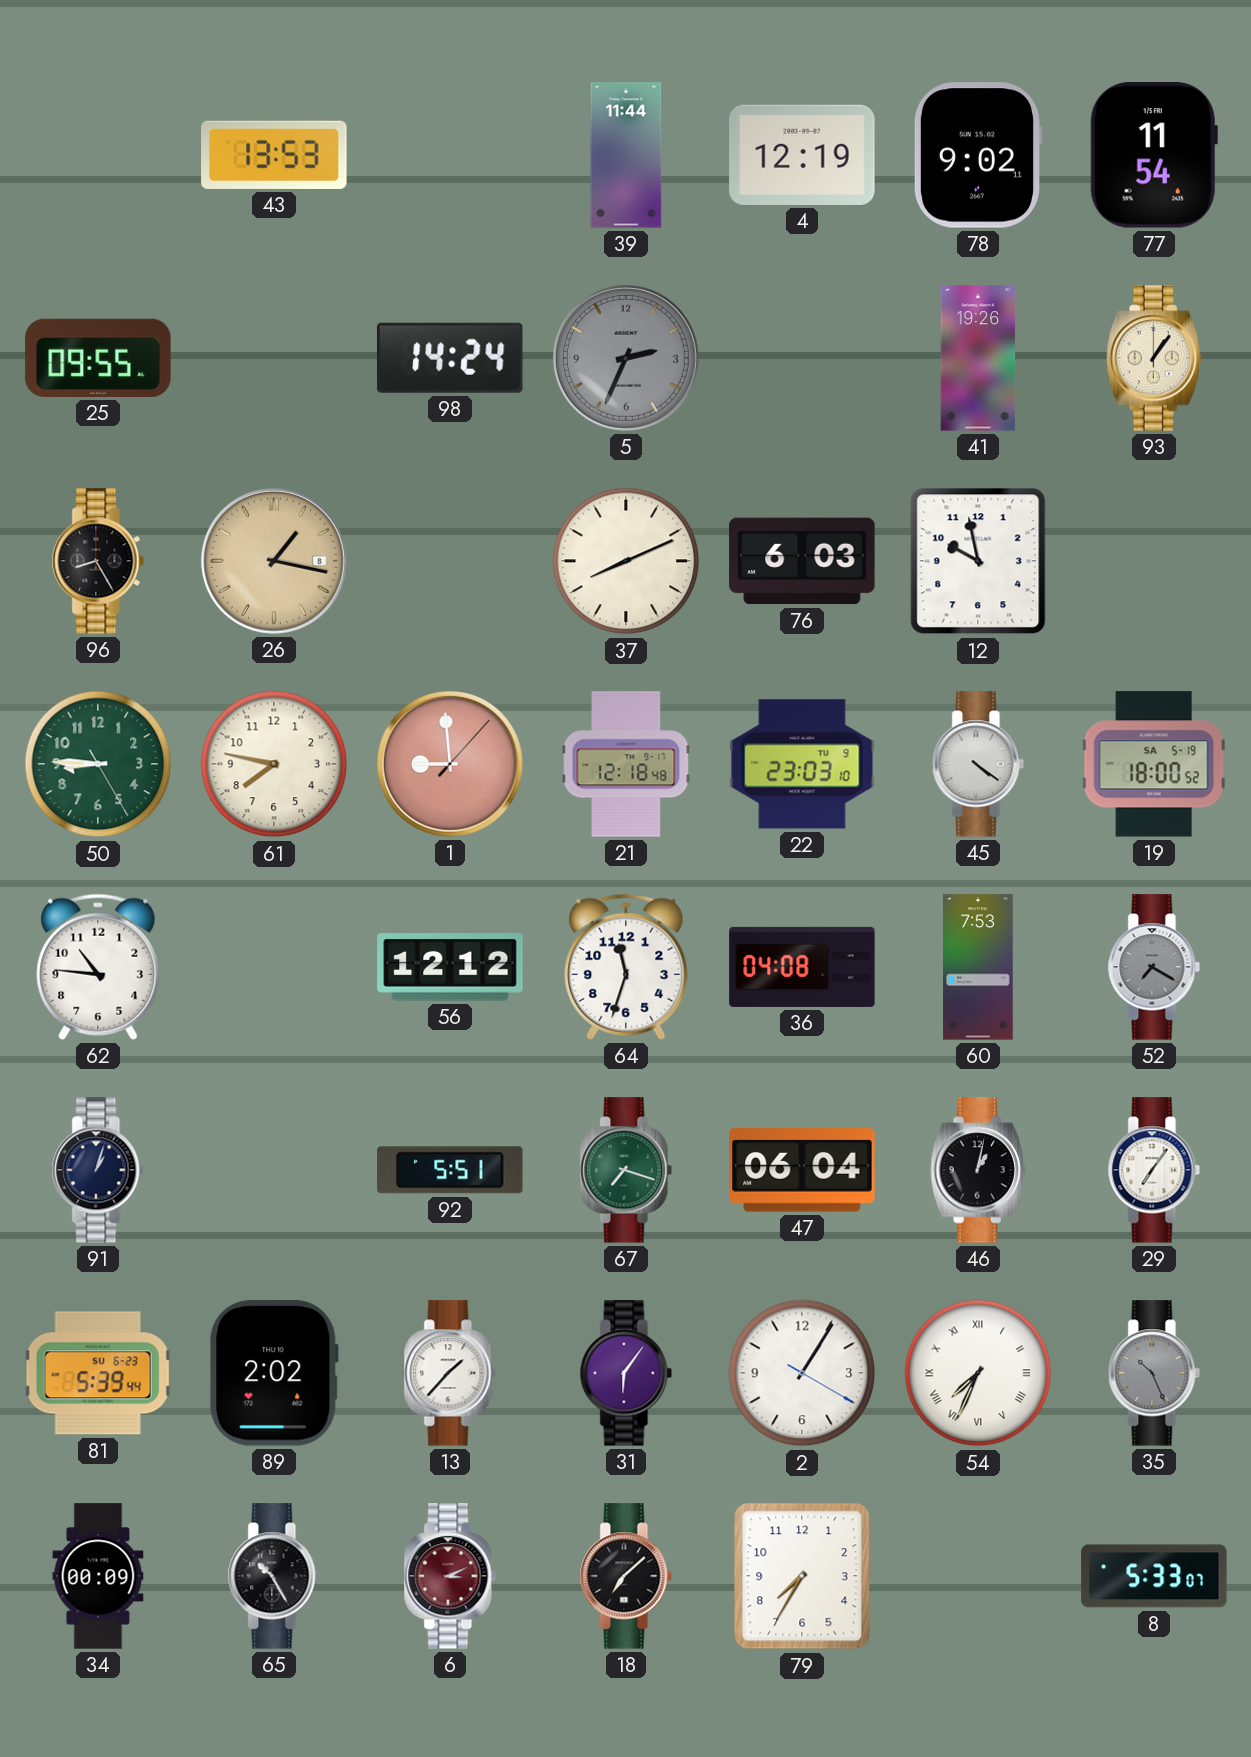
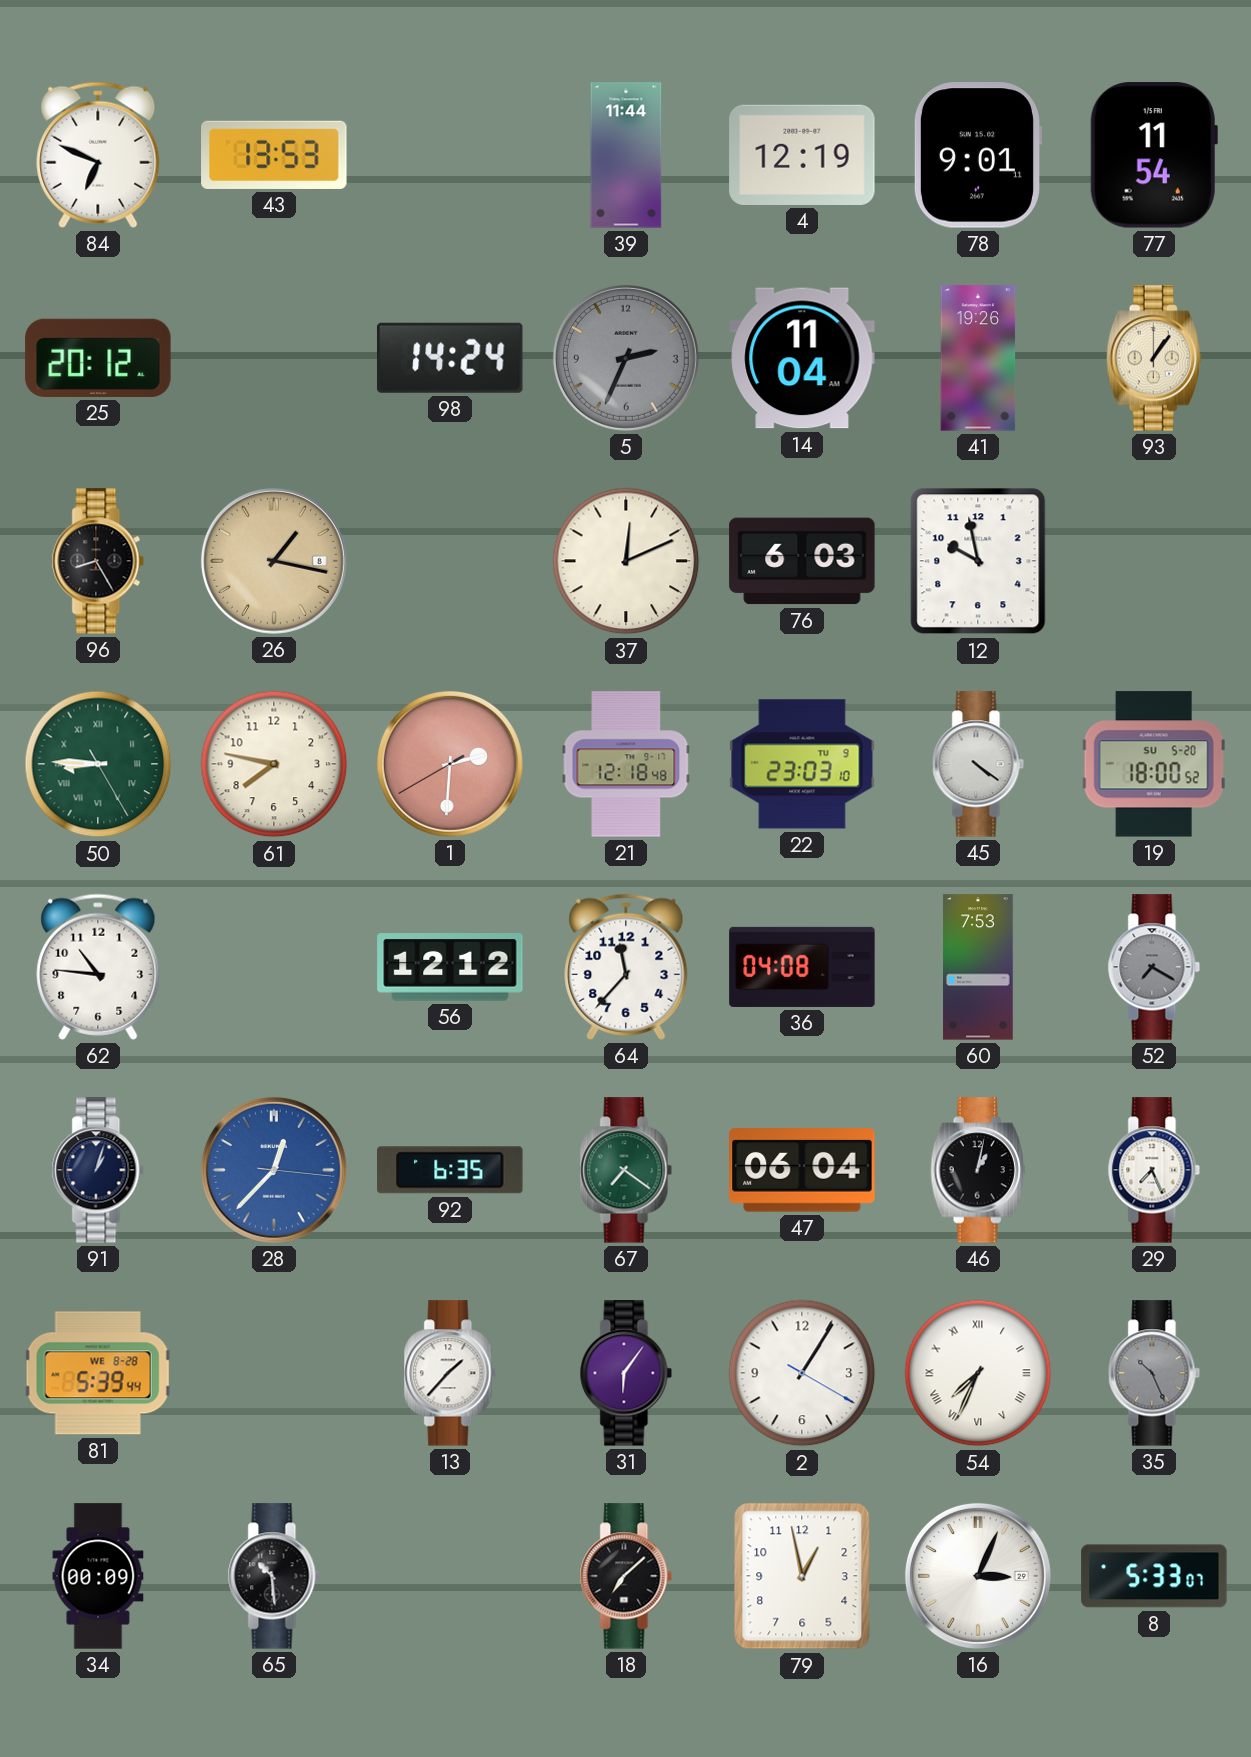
84: none -> 6:49
78: 9:02 -> 9:01
25: 09:55 -> 20:12
14: none -> 11:04
37: 8:11 -> 12:11
50 numerals: Arabic -> Roman
1: 8:59 -> 2:30
19 date: SA 5-19 -> SU 5-20
64: 11:33 -> 11:37
28: none -> 12:37
92: 5:51 -> 6:35
67: 7:18 -> 7:21
29: 7:06 -> 7:26
81 date: SU 6-23 -> WE 8-28
89: 2:02 -> none
65: 10:25 -> 10:29
6: 3:11 -> none
79: 7:35 -> 12:58
16: none -> 3:04
